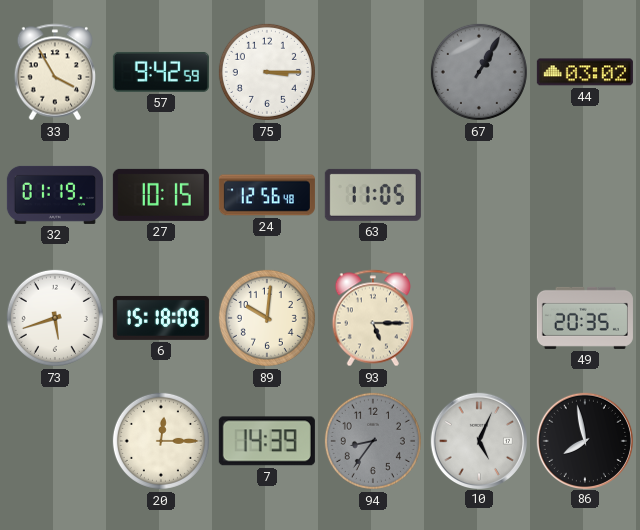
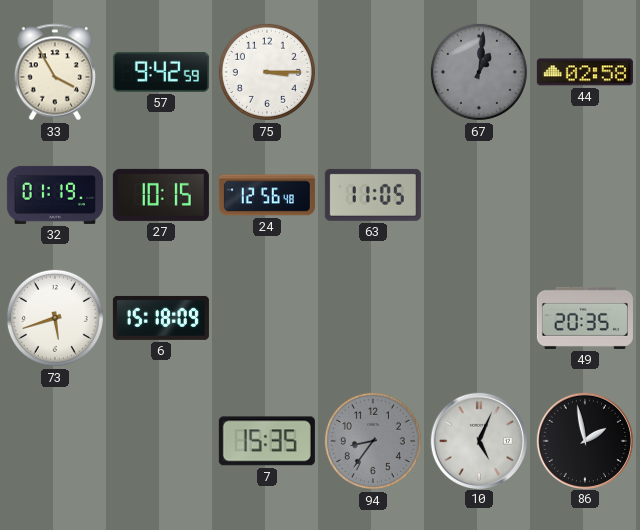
67: 1:05 -> 1:01
44: 03:02 -> 02:58
89: 10:01 -> none
93: 5:15 -> none
20: 12:15 -> none
7: 14:39 -> 15:35
86: 7:58 -> 1:58
